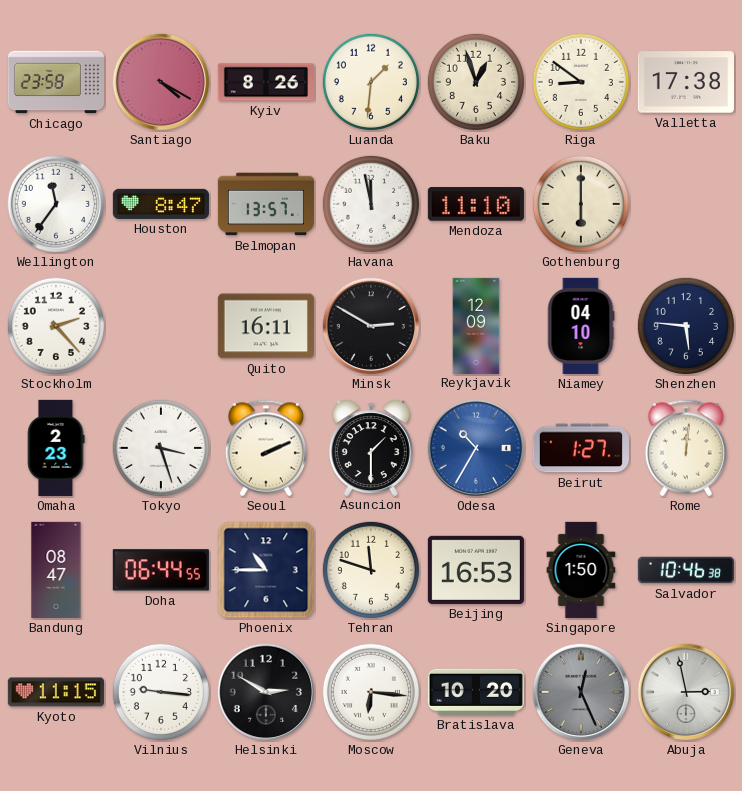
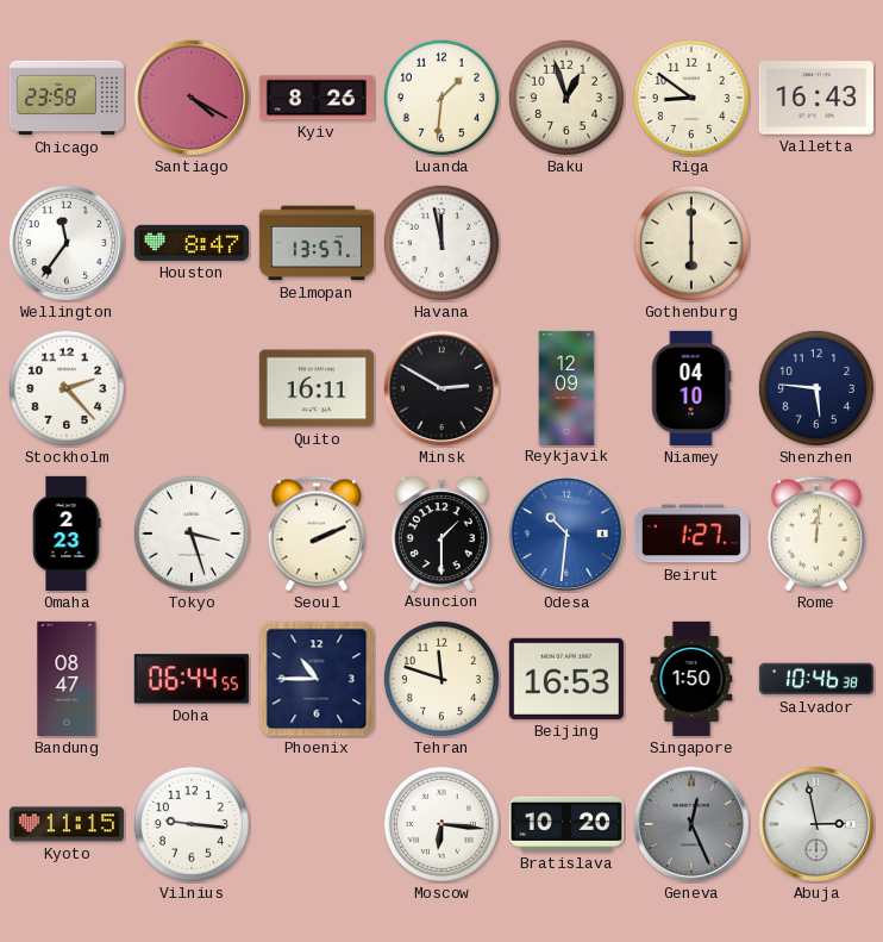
Valletta: 17:38 -> 16:43
Mendoza: 11:10 -> none
Odesa: 10:35 -> 10:31
Helsinki: 2:50 -> none
